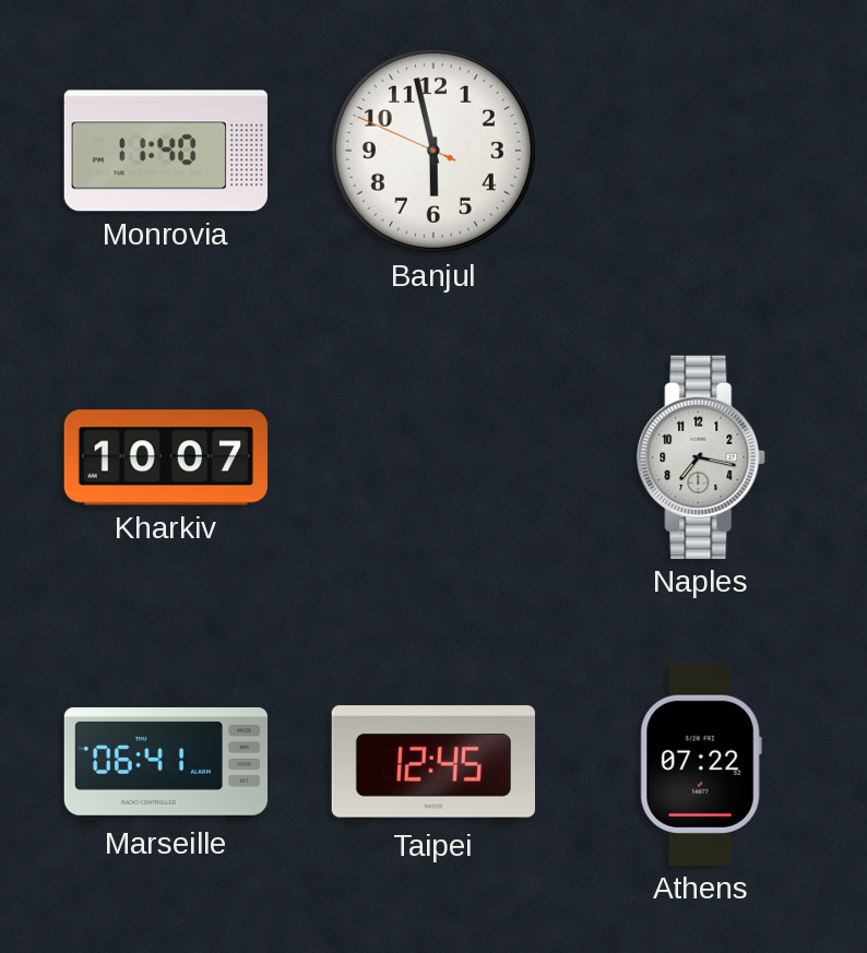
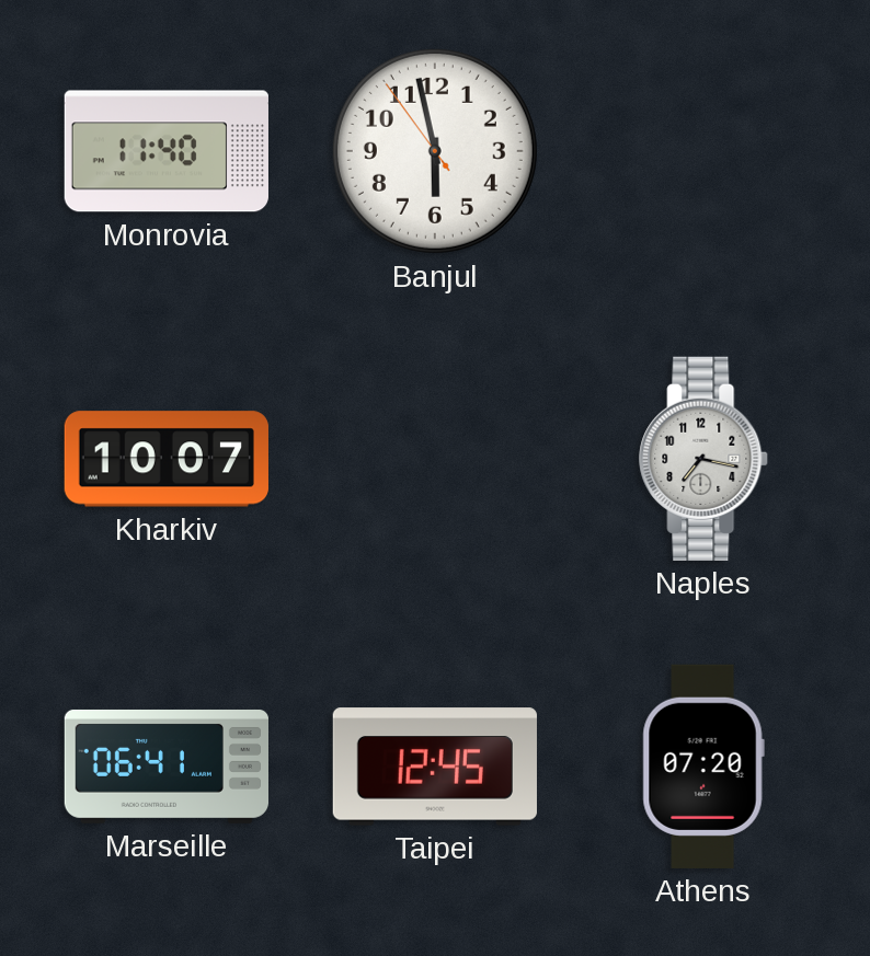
Banjul: 5:57:49 -> 5:57:54
Athens: 07:22 -> 07:20
